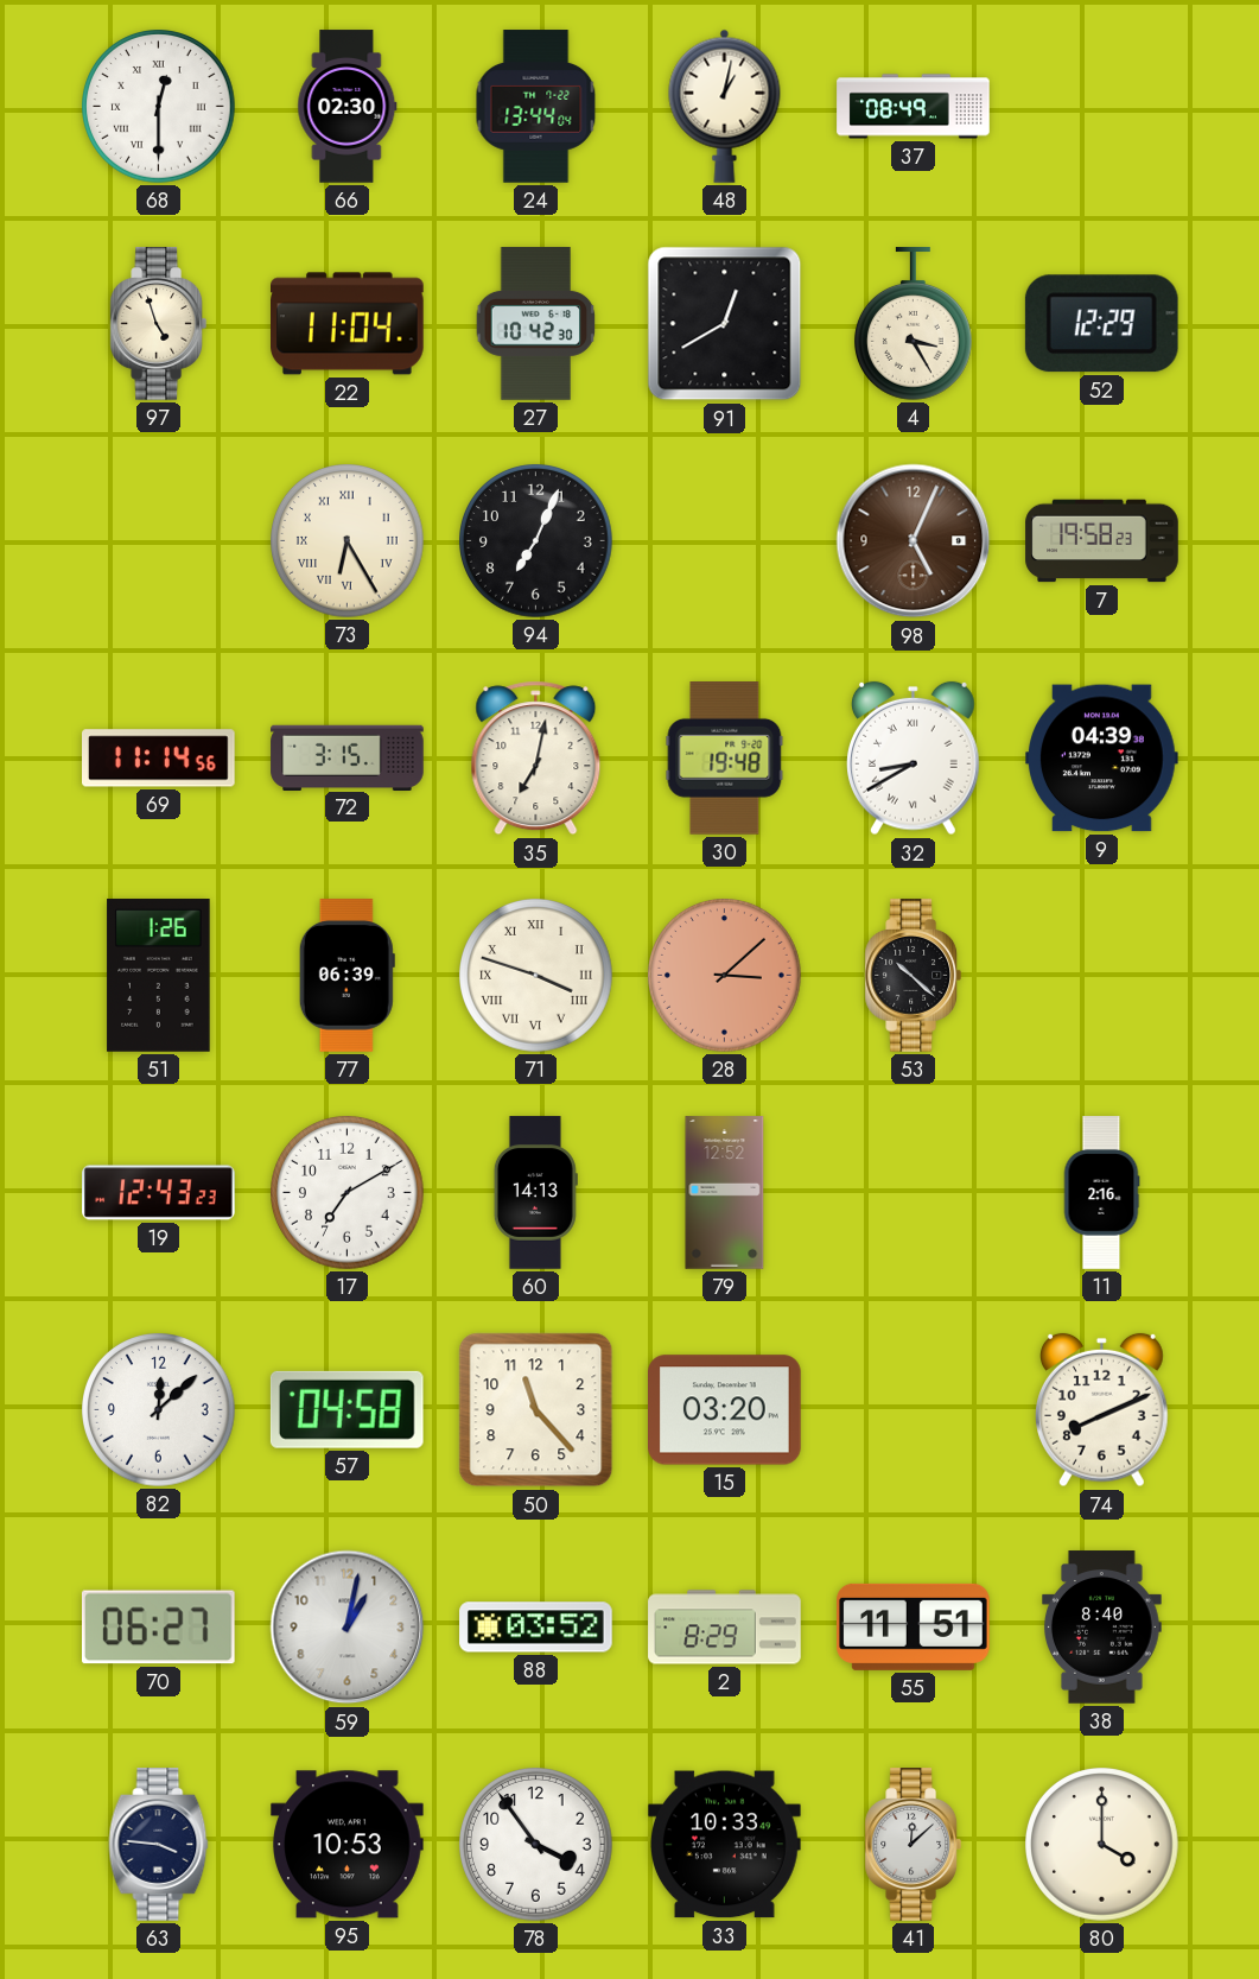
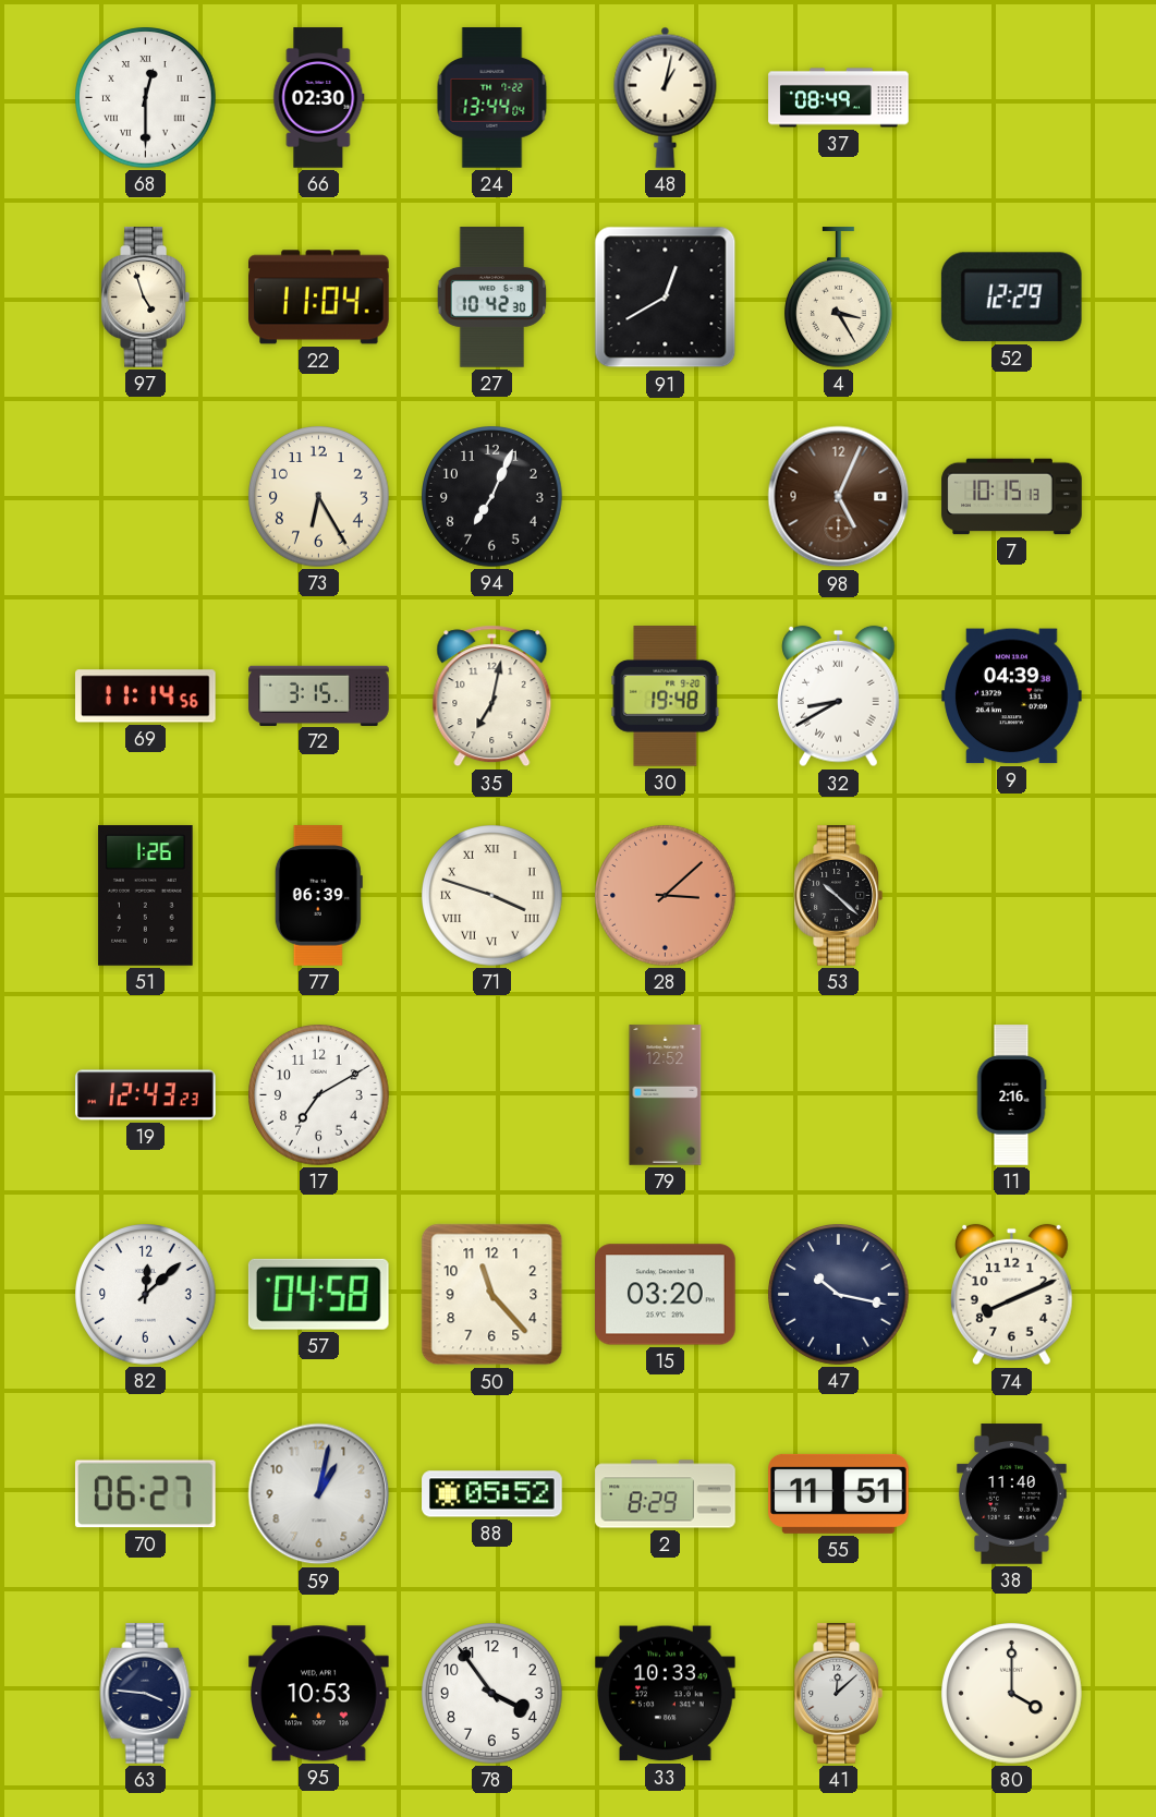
73 numerals: Roman -> Arabic
7: 19:58 -> 10:15
60: 14:13 -> none
47: none -> 10:17
88: 03:52 -> 05:52
38: 8:40 -> 11:40
